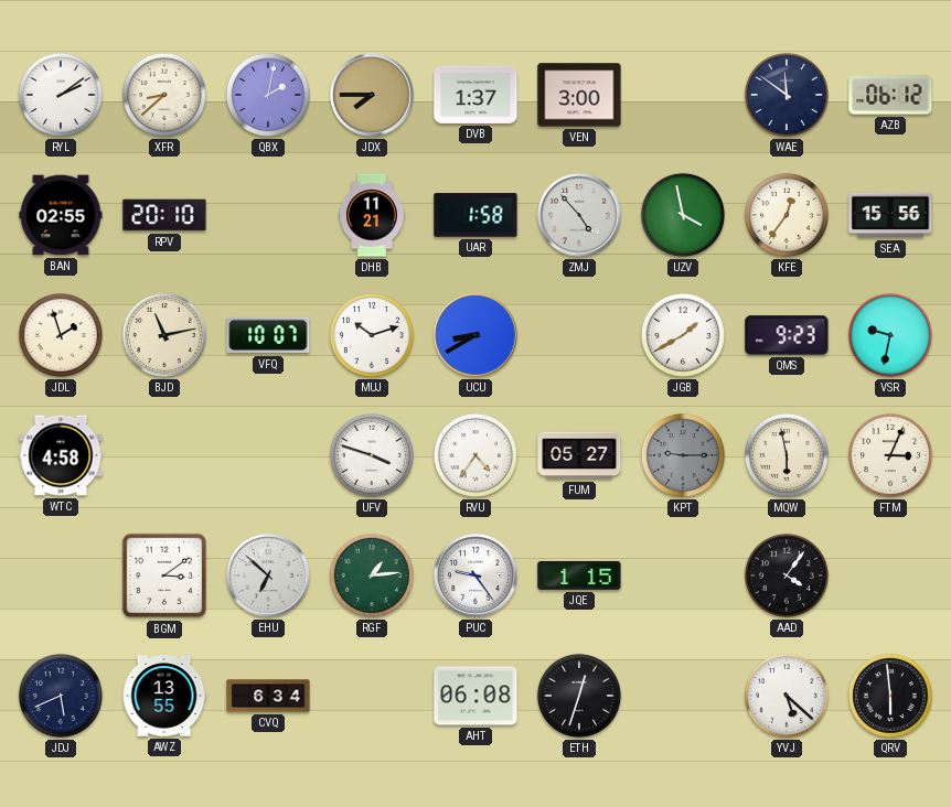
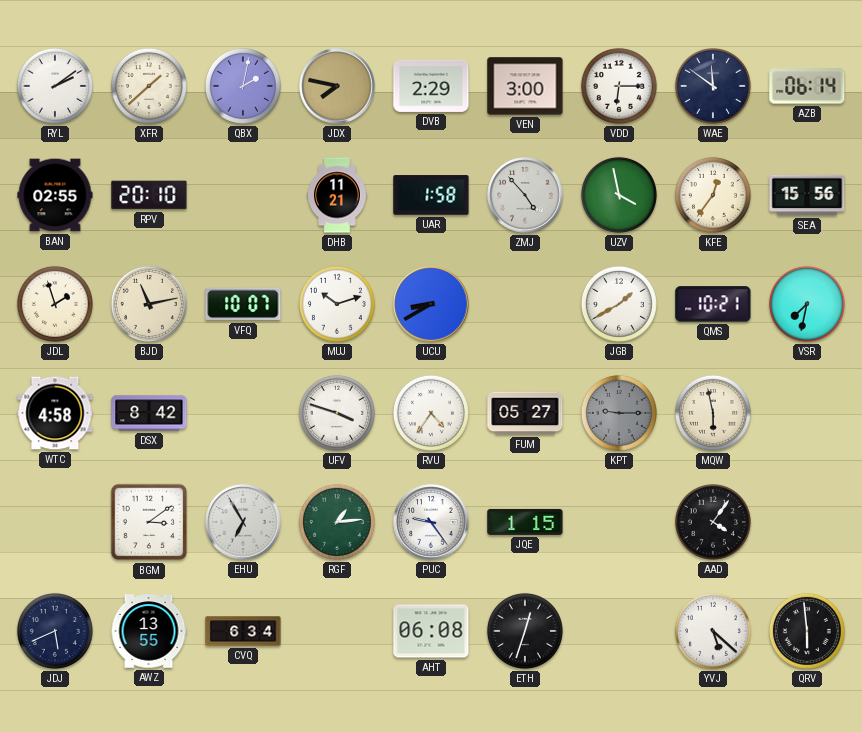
XFR: 8:38 -> 1:38
JDX: 7:45 -> 7:47
DVB: 1:37 -> 2:29
VDD: none -> 6:15
AZB: 06:12 -> 06:14
QMS: 9:23 -> 10:21
VSR: 9:32 -> 7:32
DSX: none -> 8:42
FTM: 3:04 -> none
EHU: 6:52 -> 6:55
